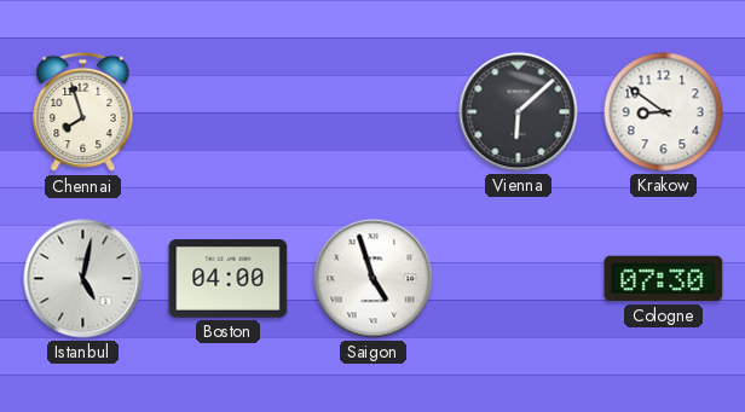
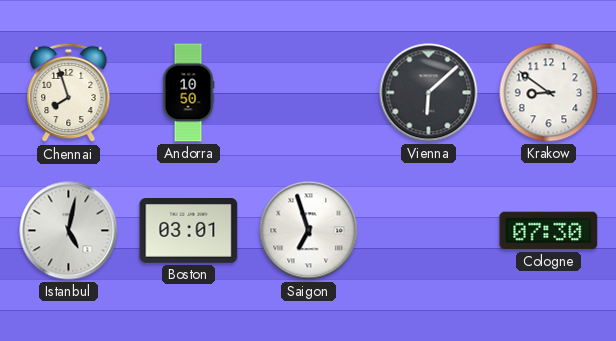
Andorra: none -> 10:50
Boston: 04:00 -> 03:01
Saigon: 4:57 -> 6:57
